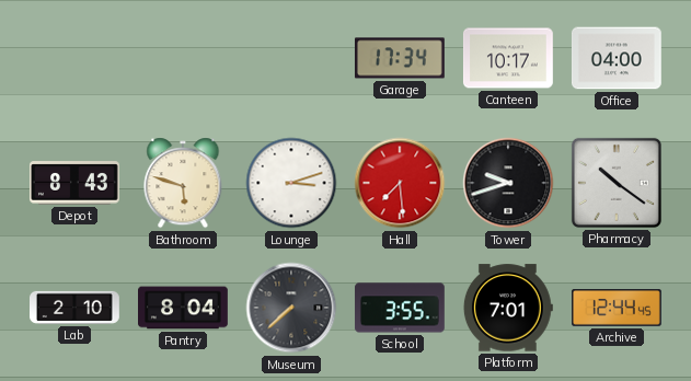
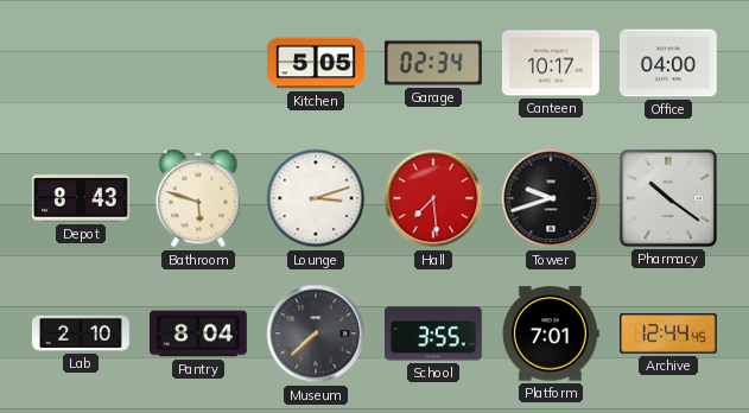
Kitchen: none -> 5:05
Garage: 17:34 -> 02:34
